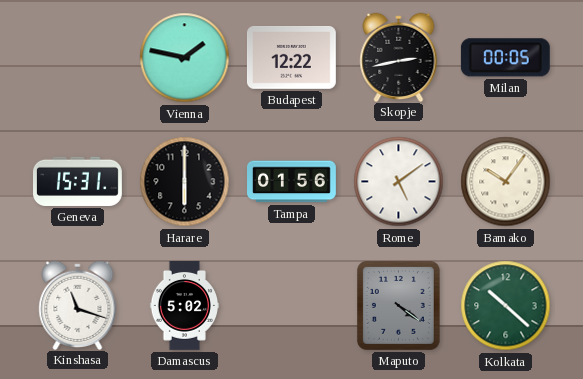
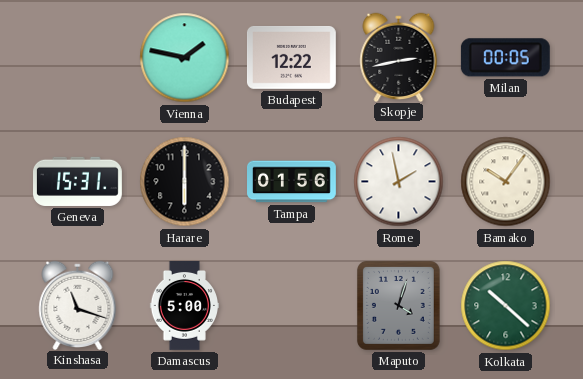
Rome: 5:09 -> 1:58
Damascus: 5:02 -> 5:00
Maputo: 4:21 -> 4:03
